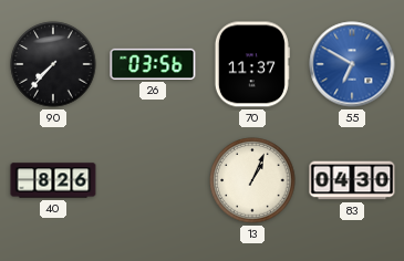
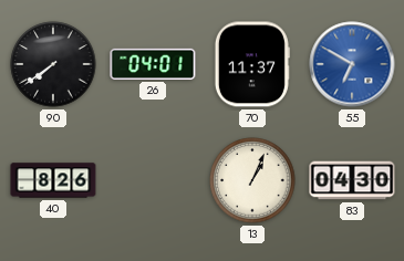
90: 7:37 -> 7:39
26: 03:56 -> 04:01
